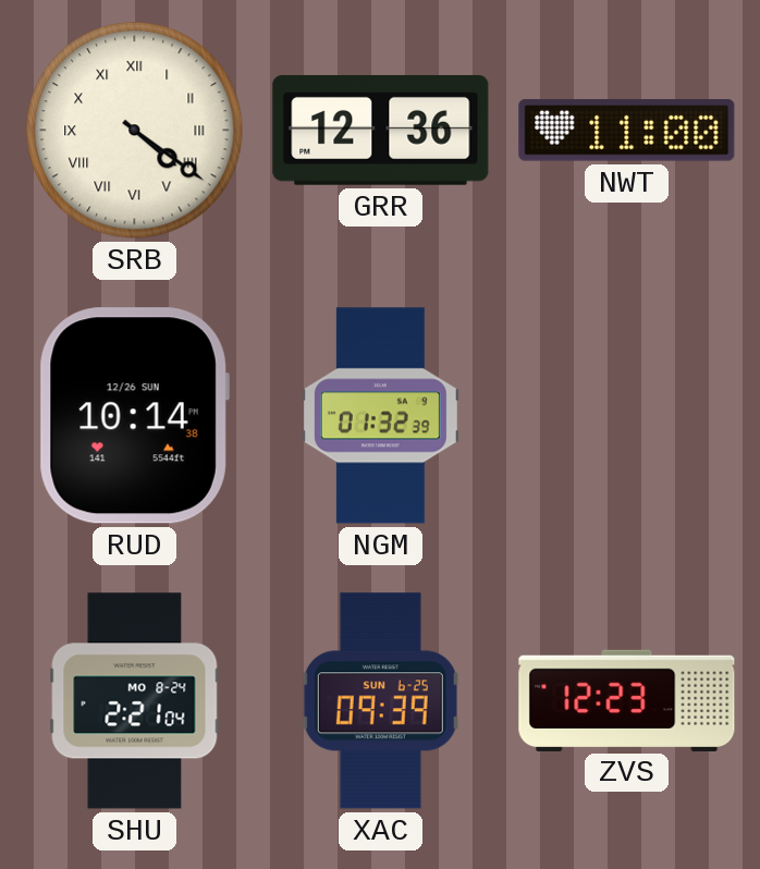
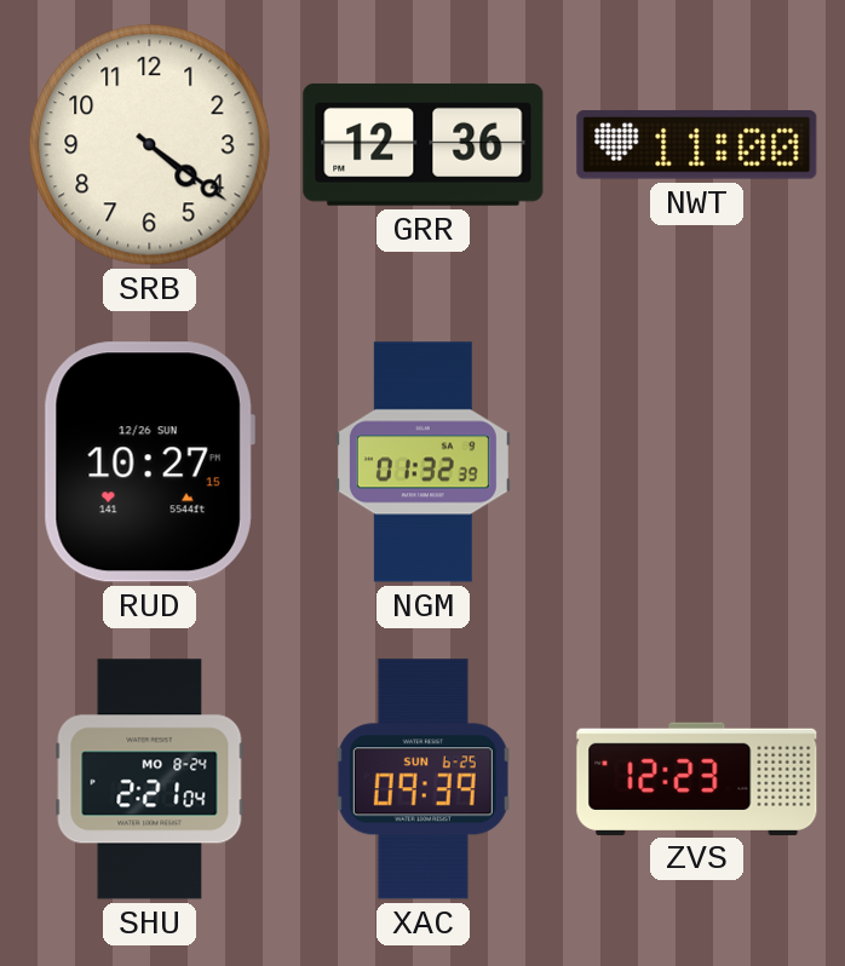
SRB numerals: Roman -> Arabic
RUD: 10:14 -> 10:27
